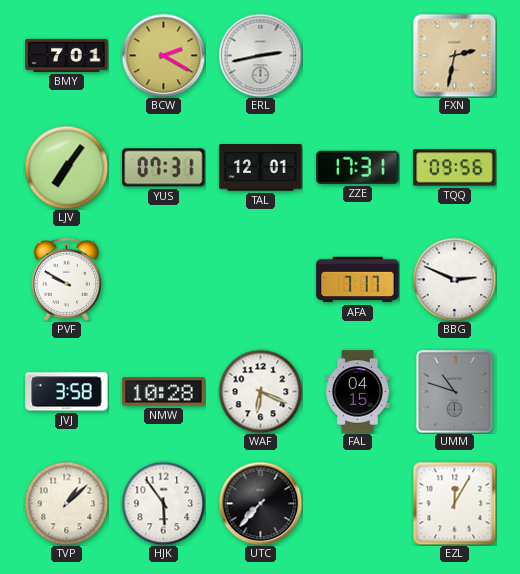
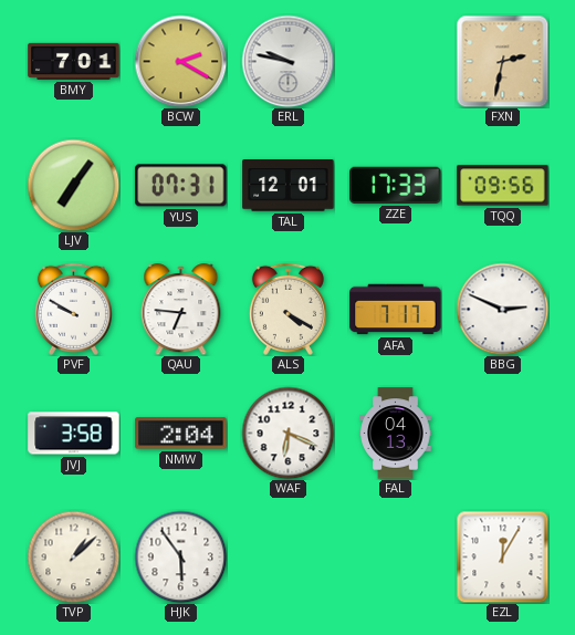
ERL: 2:43 -> 9:47
ZZE: 17:31 -> 17:33
QAU: none -> 6:46
ALS: none -> 4:20
NMW: 10:28 -> 2:04
FAL: 04:15 -> 04:13
UMM: 10:48 -> none
UTC: 7:37 -> none
